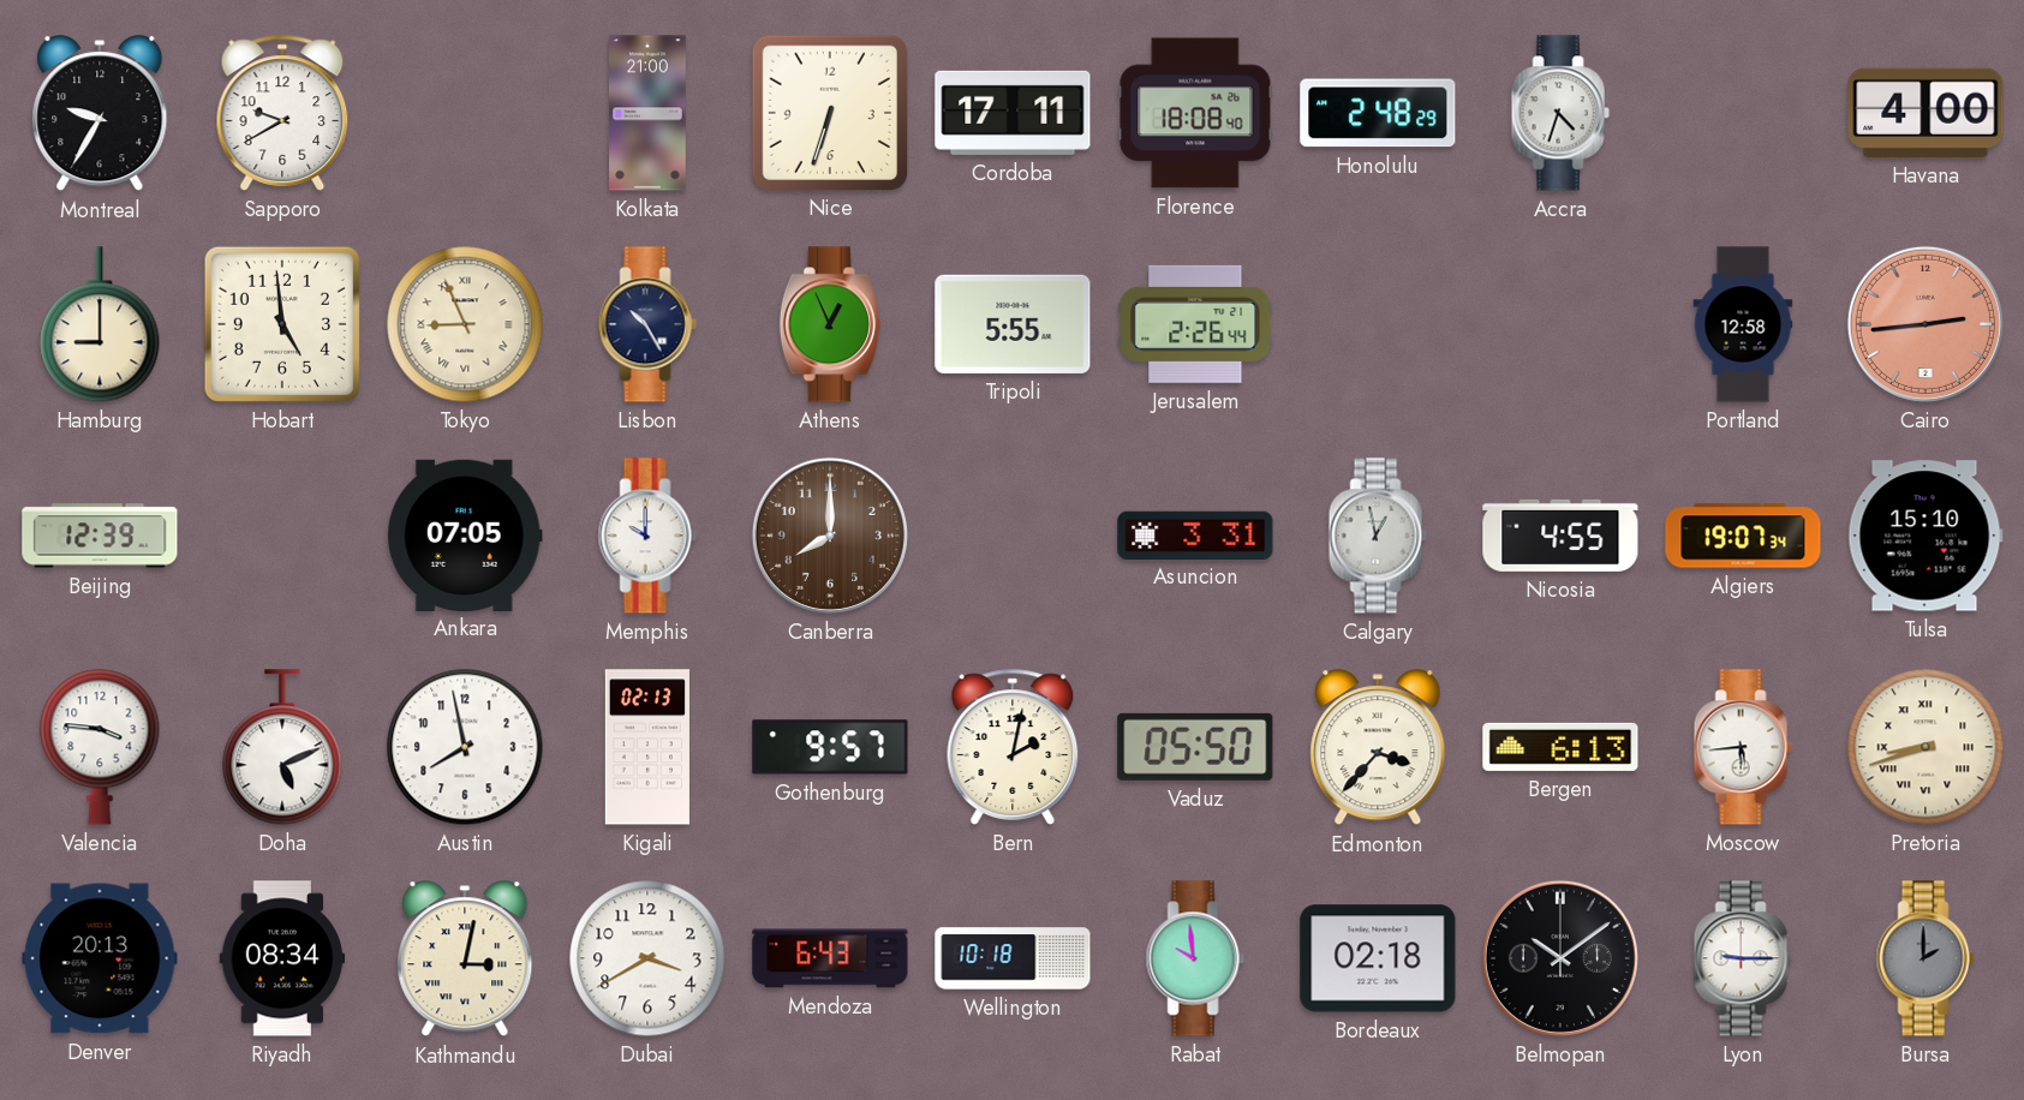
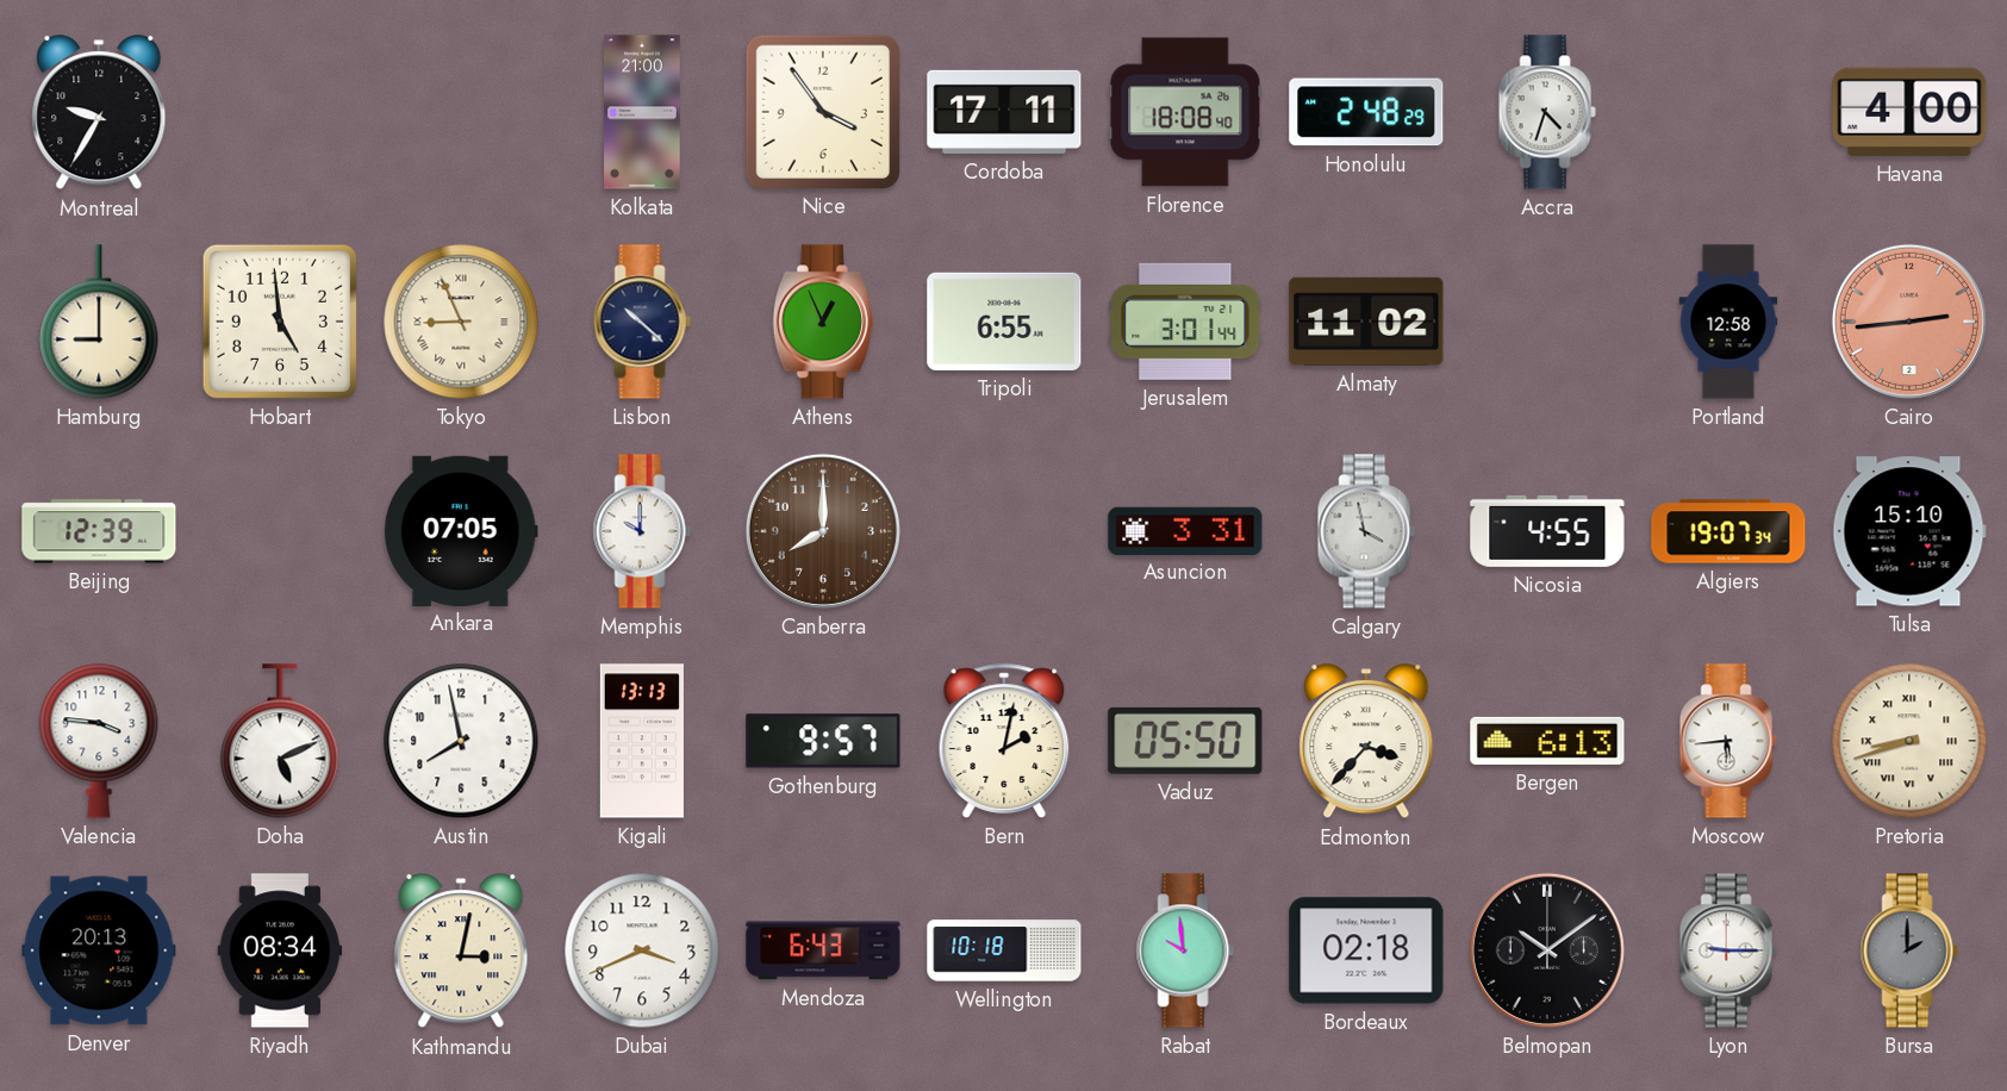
Sapporo: 9:40 -> none
Nice: 6:33 -> 3:54
Lisbon: 10:25 -> 10:22
Tripoli: 5:55 -> 6:55
Jerusalem: 2:26 -> 3:01
Almaty: none -> 11:02
Calgary: 12:58 -> 3:58
Kigali: 02:13 -> 13:13
Dubai: 3:40 -> 3:41
